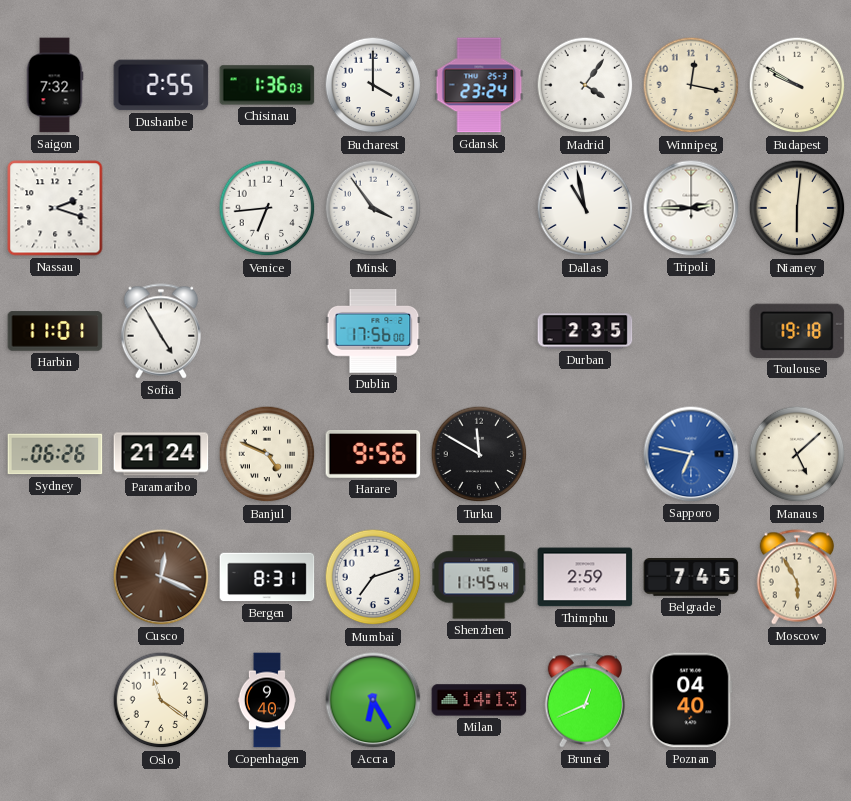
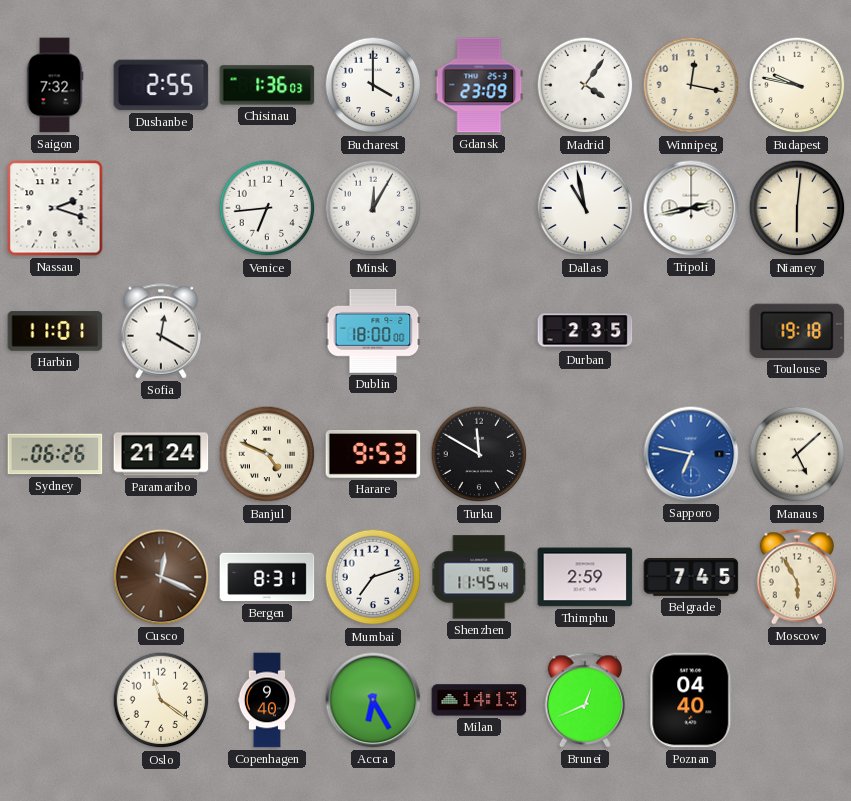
Gdansk: 23:24 -> 23:09
Budapest: 9:50 -> 9:47
Minsk: 3:54 -> 12:05
Tripoli: 2:45 -> 2:43
Sofia: 4:55 -> 12:20
Dublin: 17:56 -> 18:00
Harare: 9:56 -> 9:53
